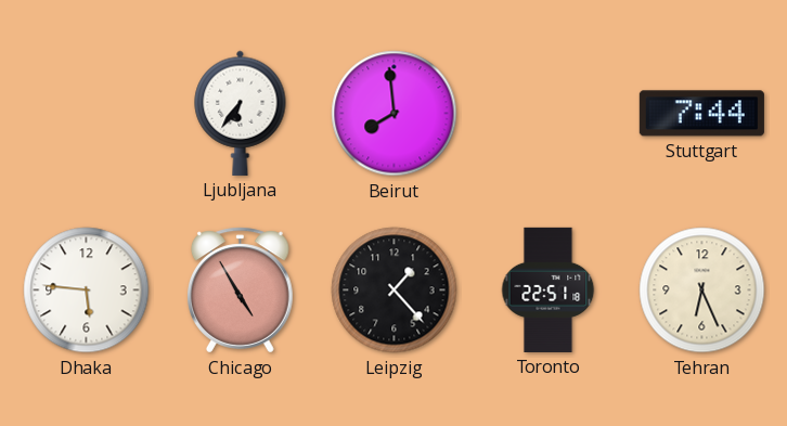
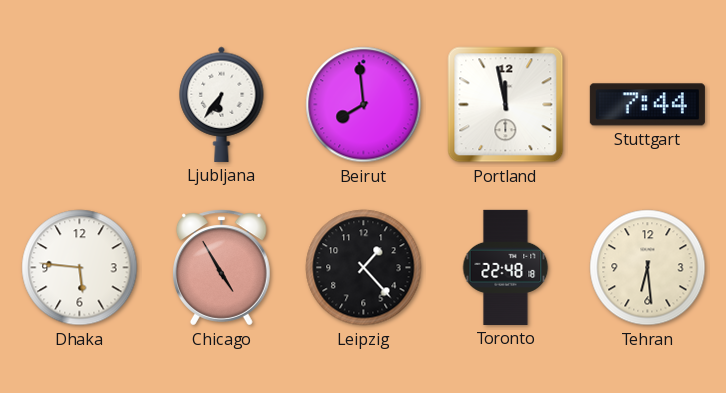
Portland: none -> 11:58
Toronto: 22:51 -> 22:48
Tehran: 6:26 -> 6:29
